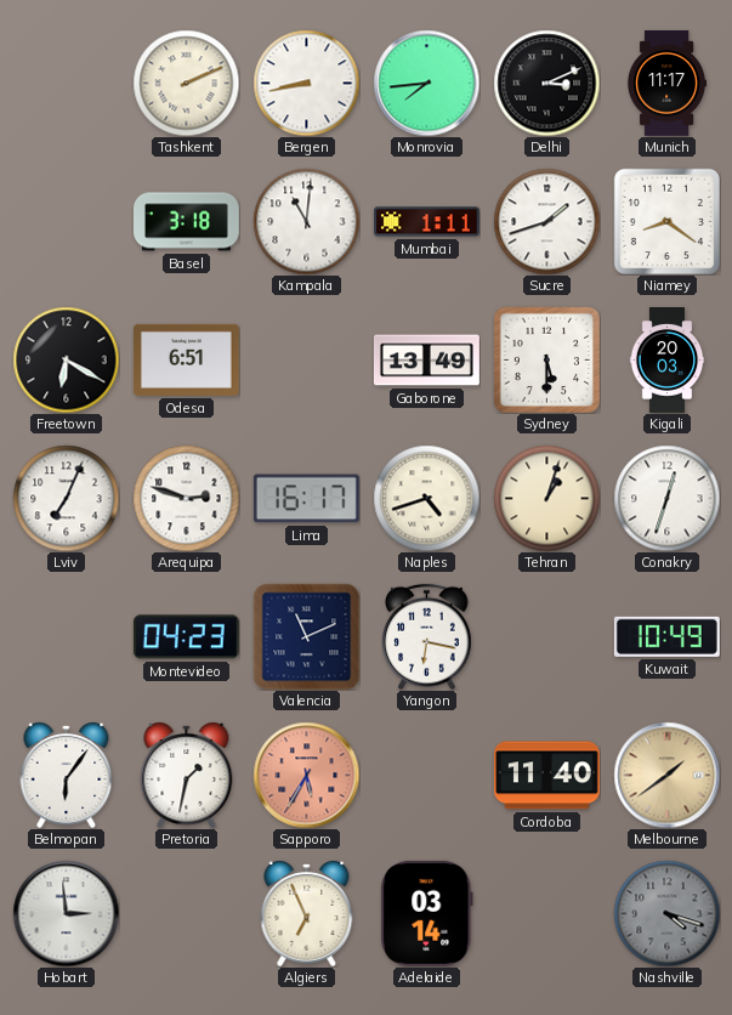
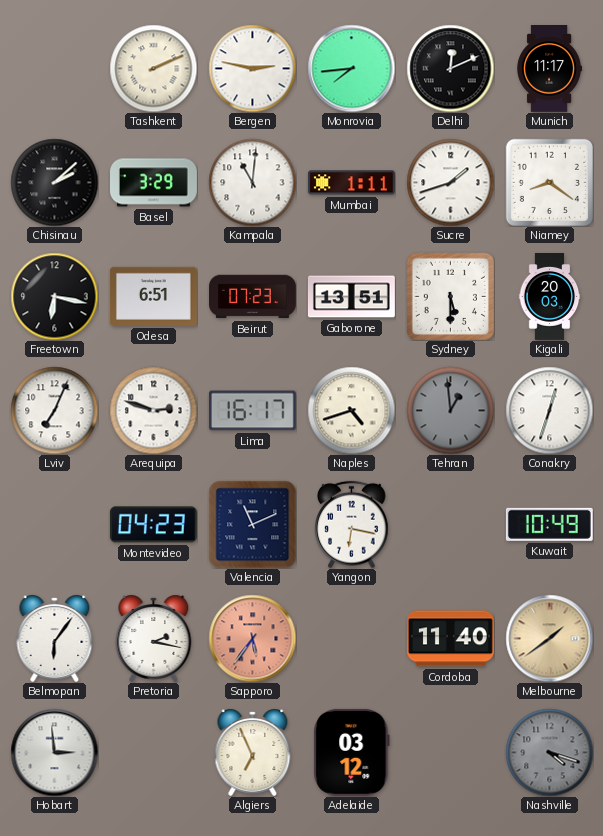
Bergen: 8:43 -> 2:47
Delhi: 3:11 -> 12:11
Chisinau: none -> 2:08
Basel: 3:18 -> 3:29
Freetown: 6:20 -> 6:17
Beirut: none -> 07:23
Gaborone: 13:49 -> 13:51
Tehran: 1:03 -> 12:59
Tehran dial: cream -> grey
Pretoria: 1:32 -> 2:17
Sapporo: 5:35 -> 5:36
Adelaide: 03:14 -> 03:12
